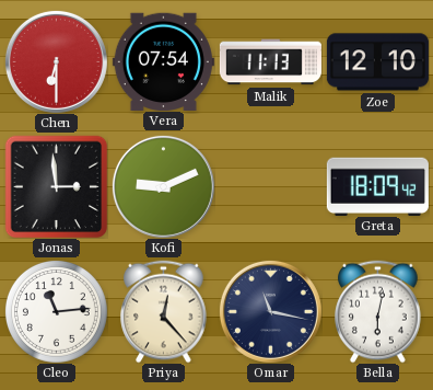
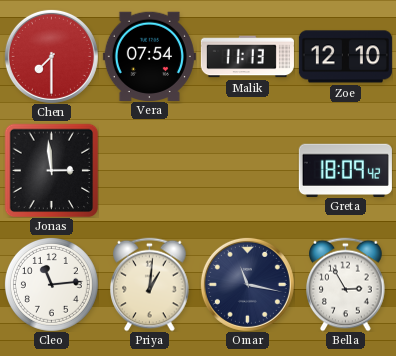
Chen: 6:30 -> 7:30
Kofi: 9:11 -> none
Priya: 12:23 -> 1:01
Bella: 6:02 -> 2:55
